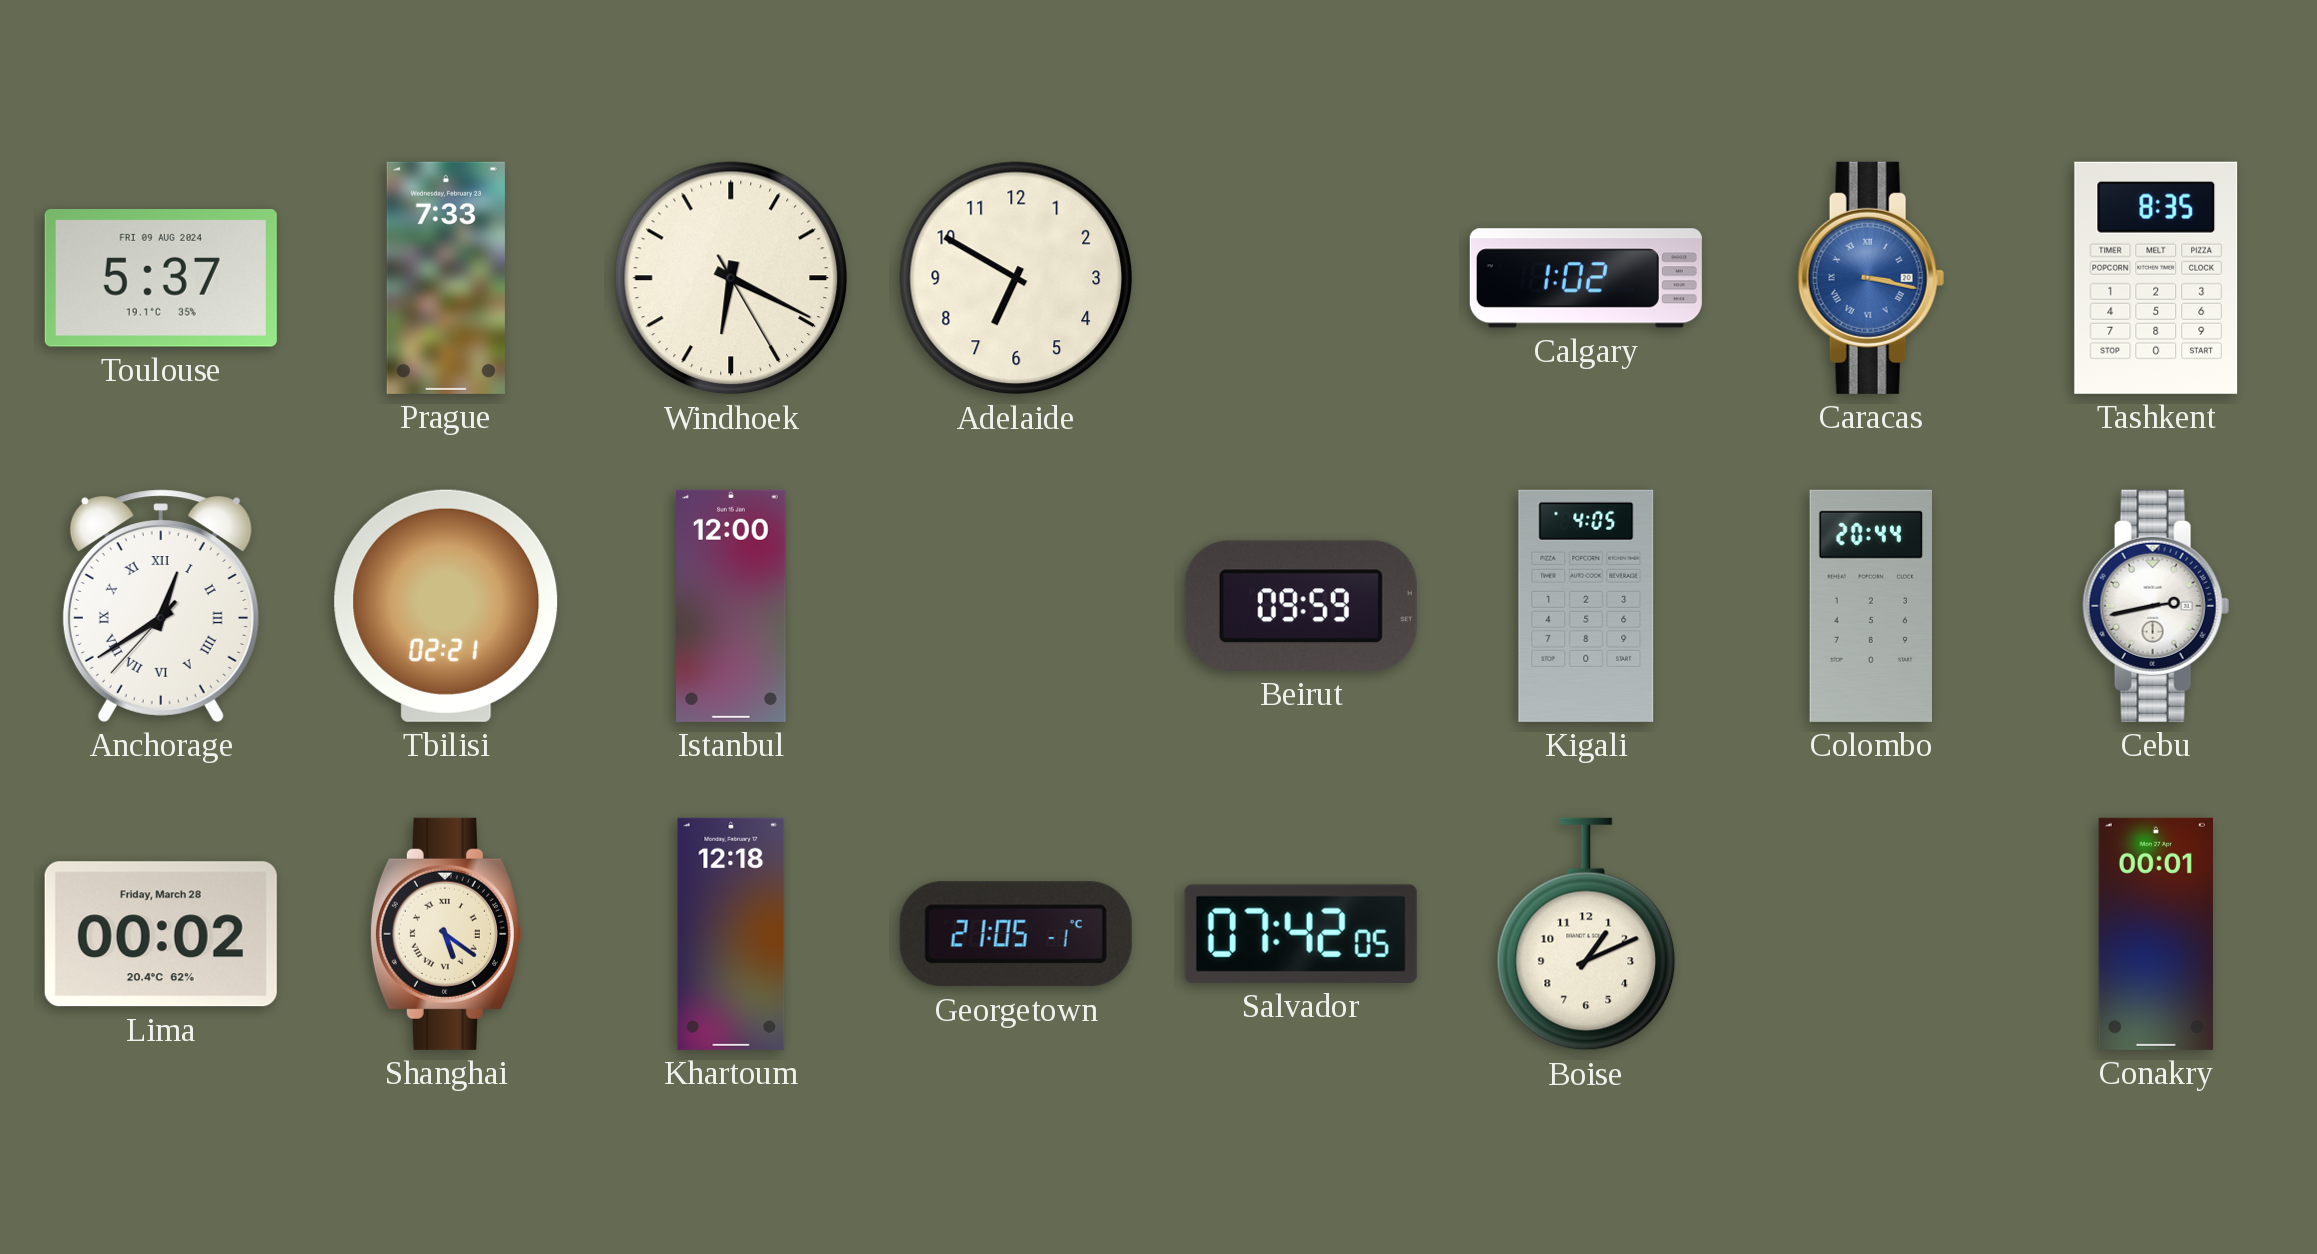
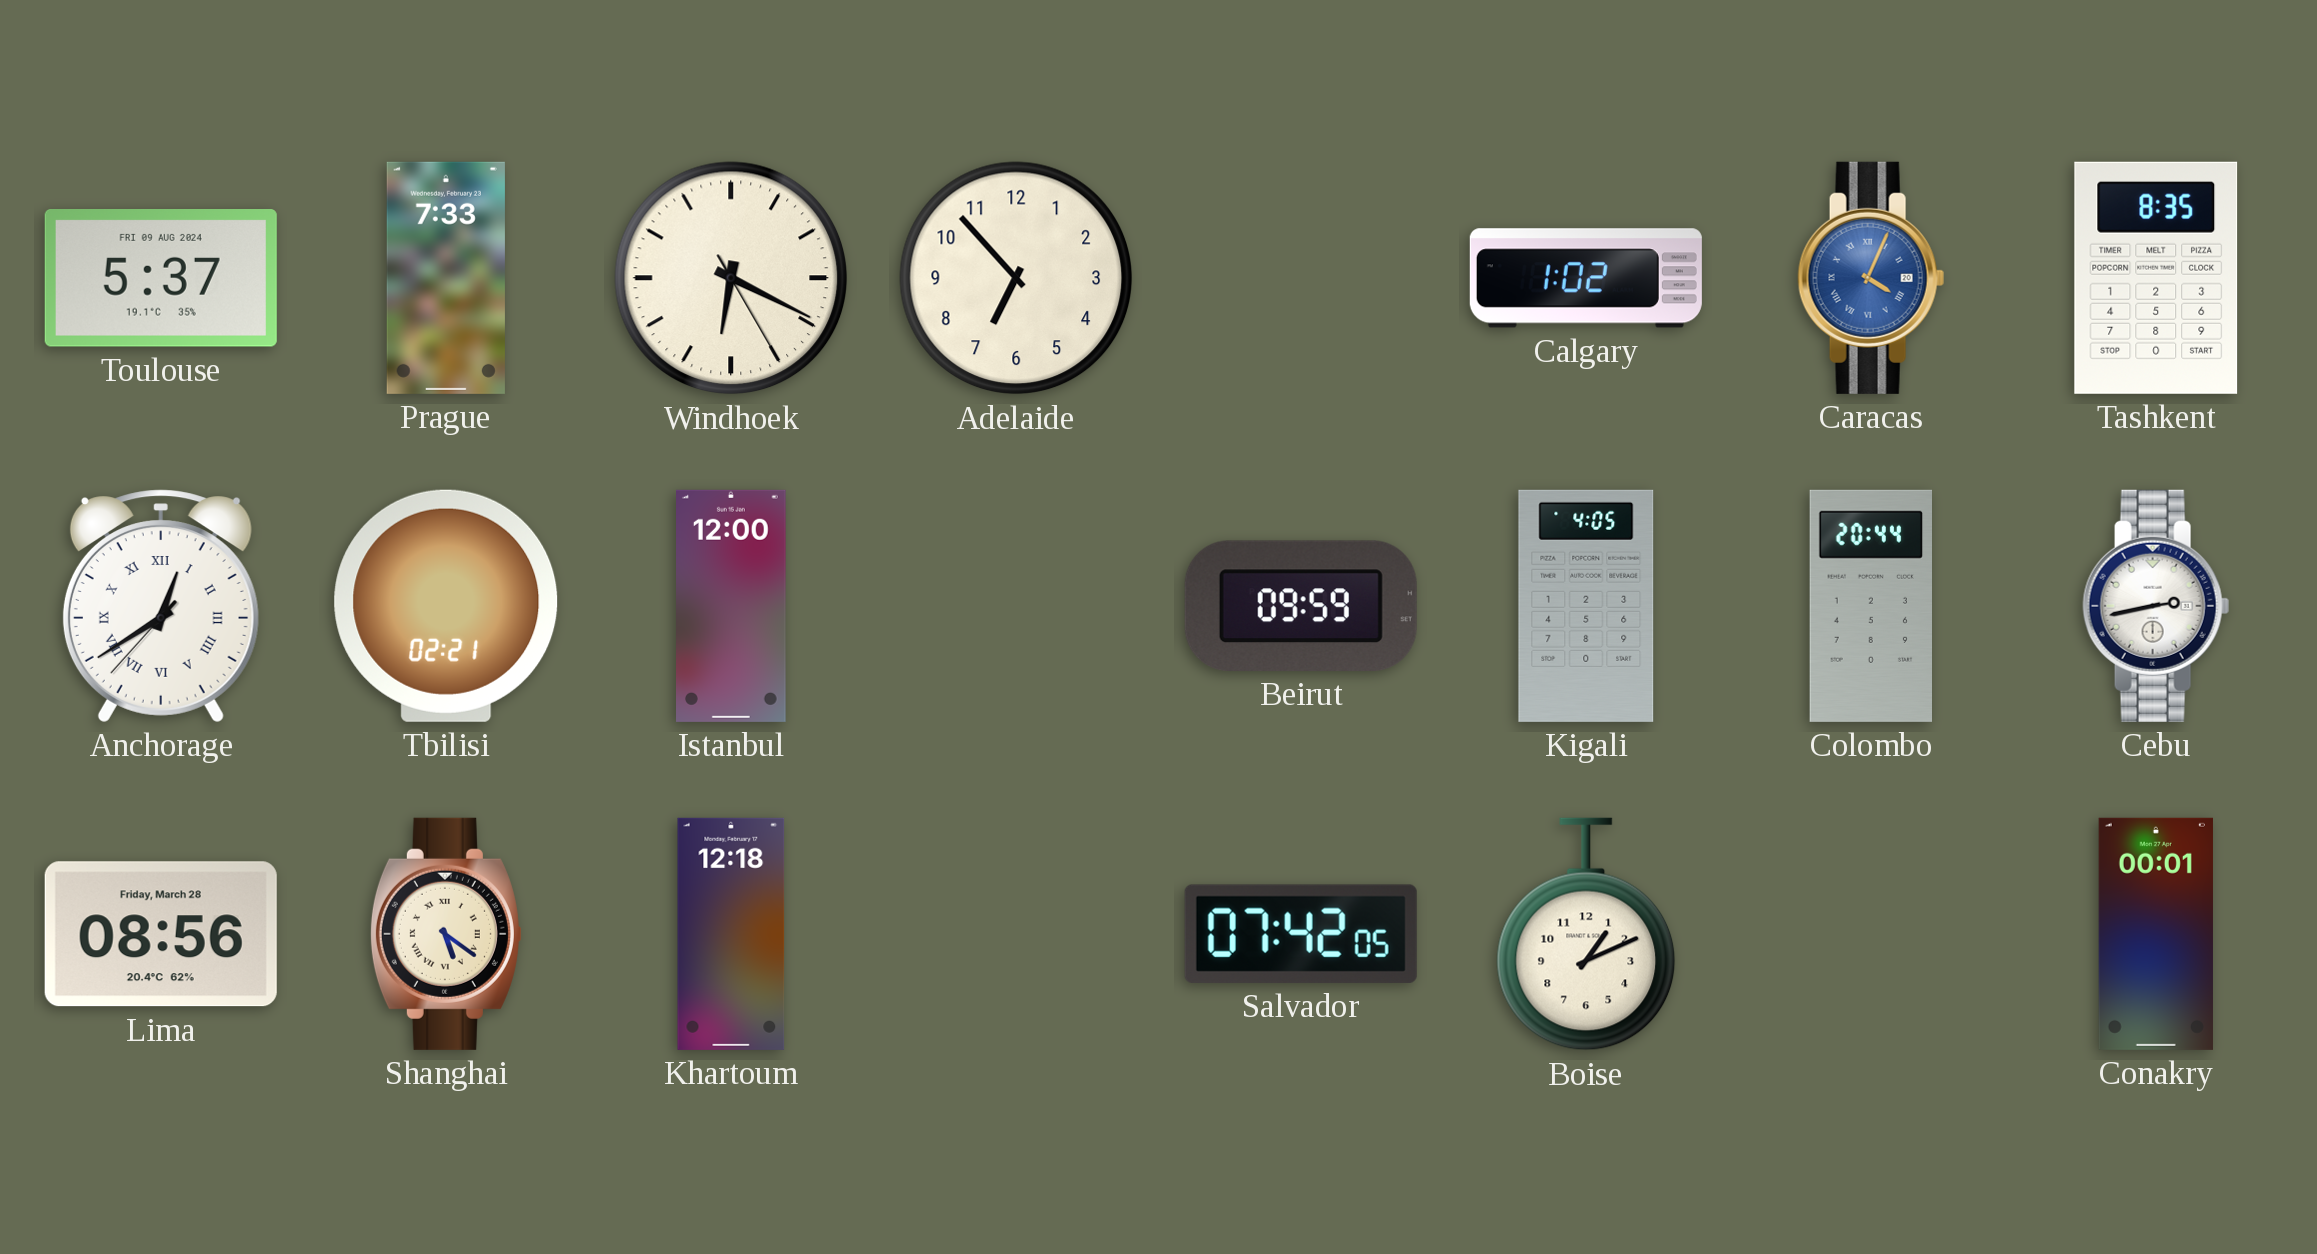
Adelaide: 6:50 -> 6:53
Caracas: 3:17 -> 4:04
Lima: 00:02 -> 08:56
Georgetown: 21:05 -> none
